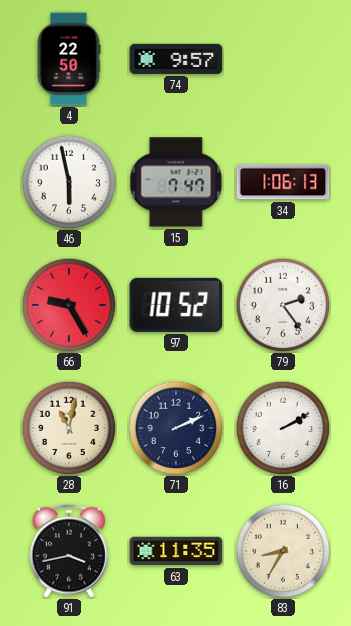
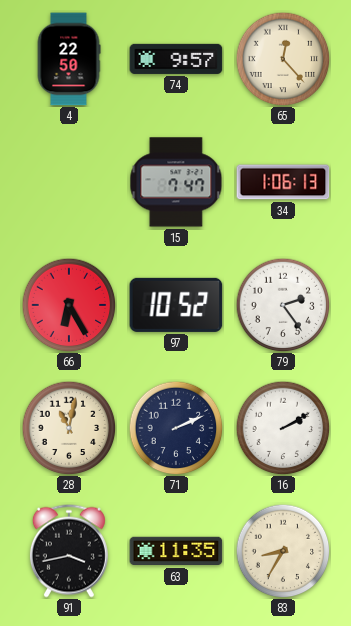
65: none -> 12:23
46: 5:58 -> none
66: 9:25 -> 6:25
